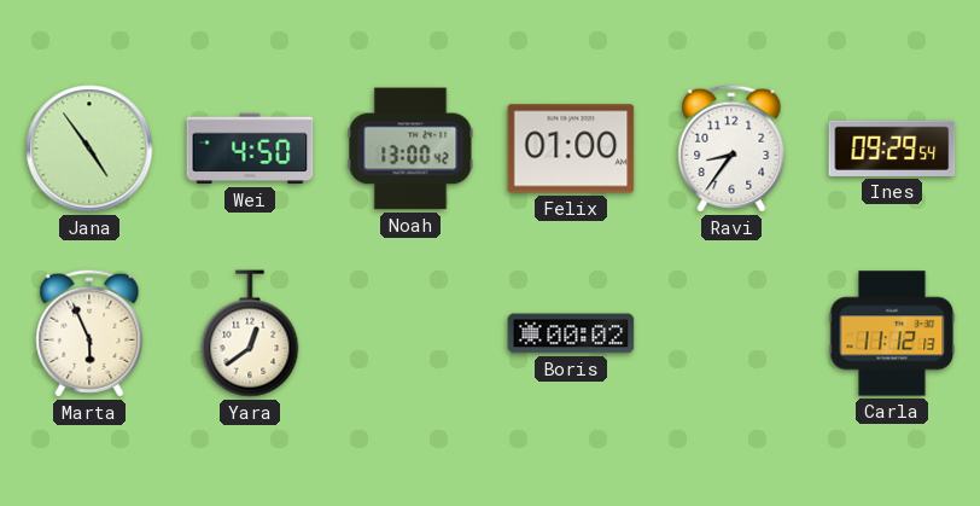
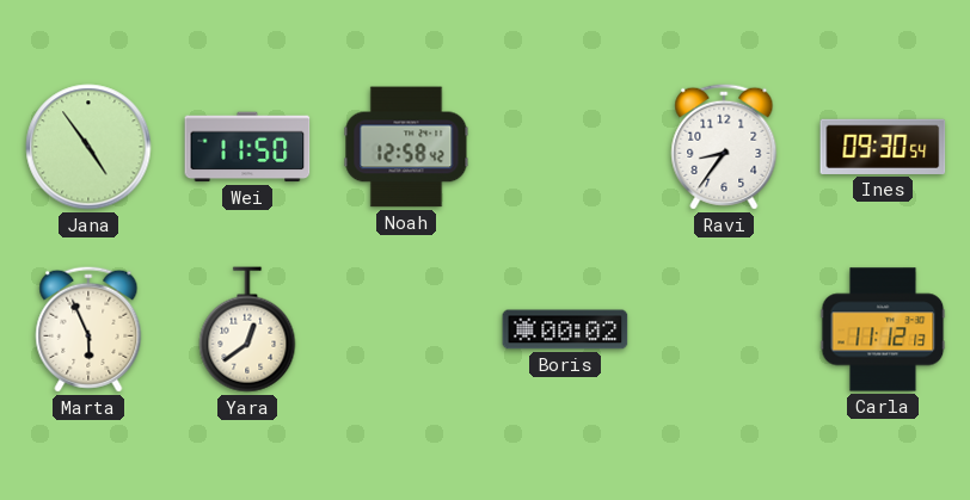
Wei: 4:50 -> 11:50
Noah: 13:00 -> 12:58
Felix: 01:00 -> none
Ines: 09:29 -> 09:30
